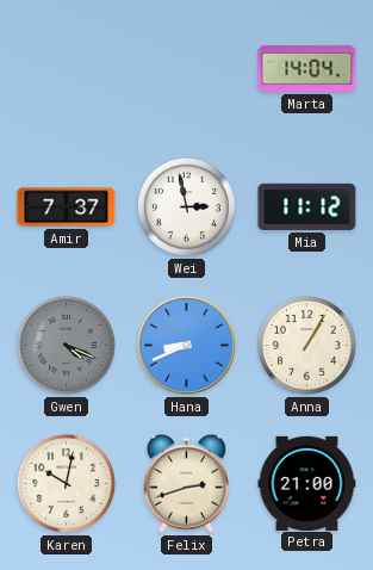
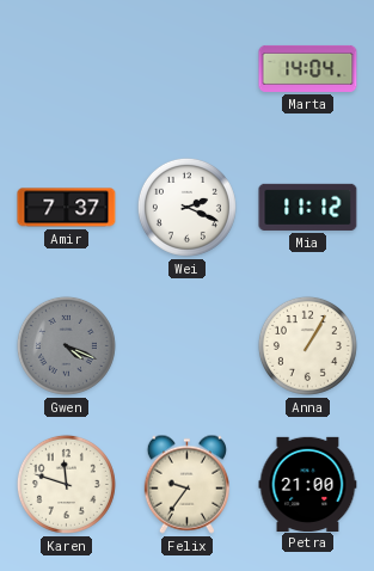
Wei: 2:58 -> 2:19
Hana: 8:41 -> none
Karen: 10:02 -> 11:48
Felix: 2:42 -> 9:36
